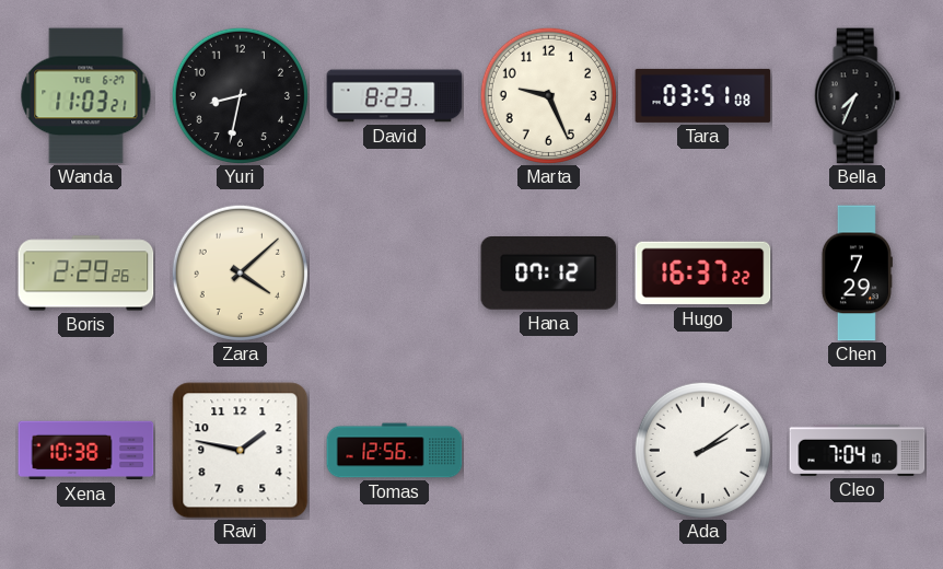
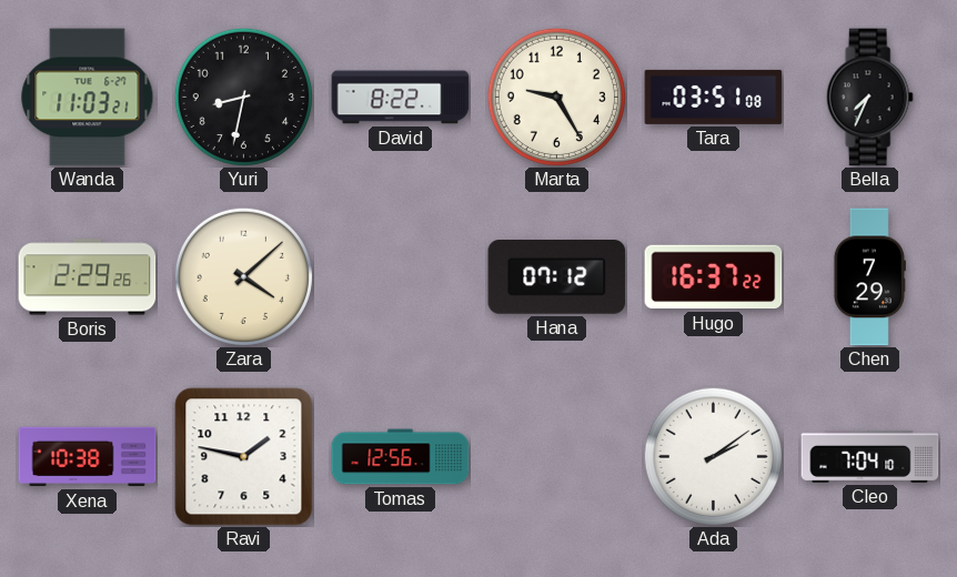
David: 8:23 -> 8:22
Marta: 9:26 -> 9:25
